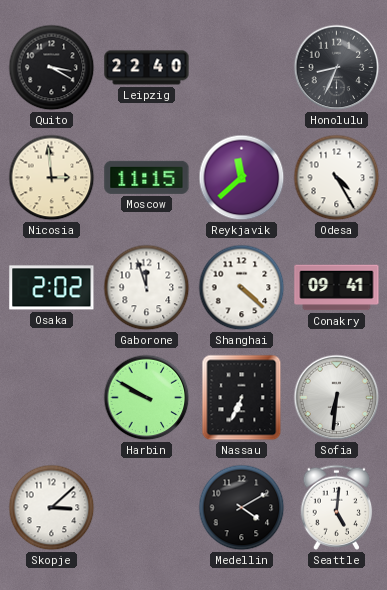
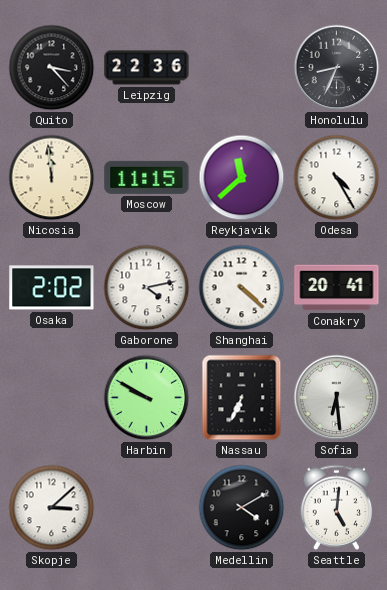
Quito: 3:20 -> 3:23
Leipzig: 22:40 -> 22:36
Nicosia: 2:59 -> 11:59
Gaborone: 11:57 -> 4:13
Conakry: 09:41 -> 20:41
Sofia: 6:31 -> 6:29
